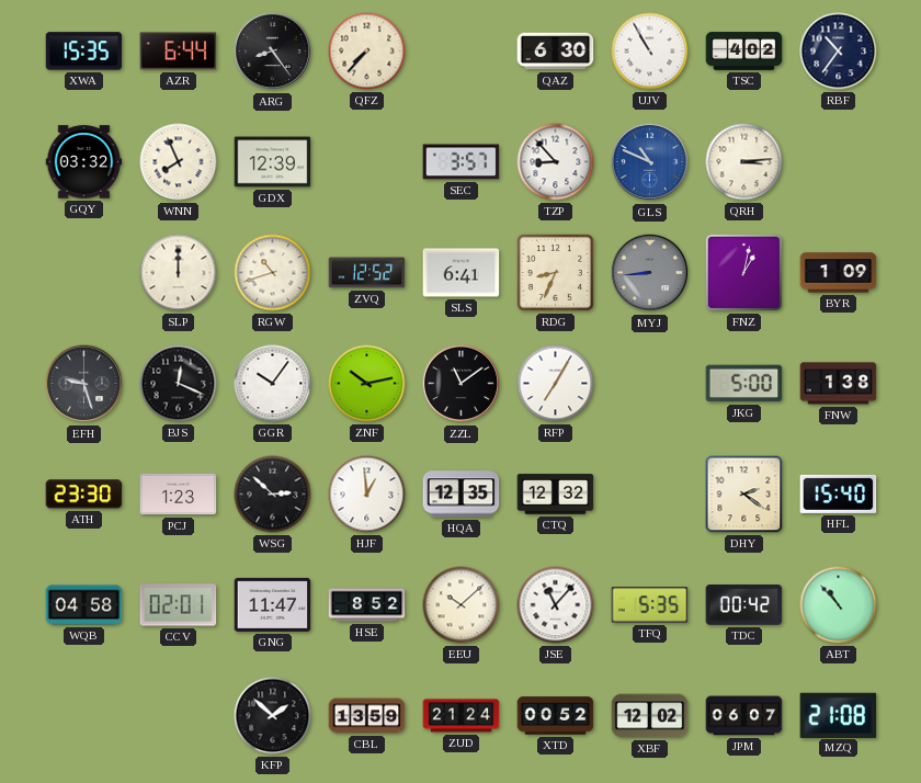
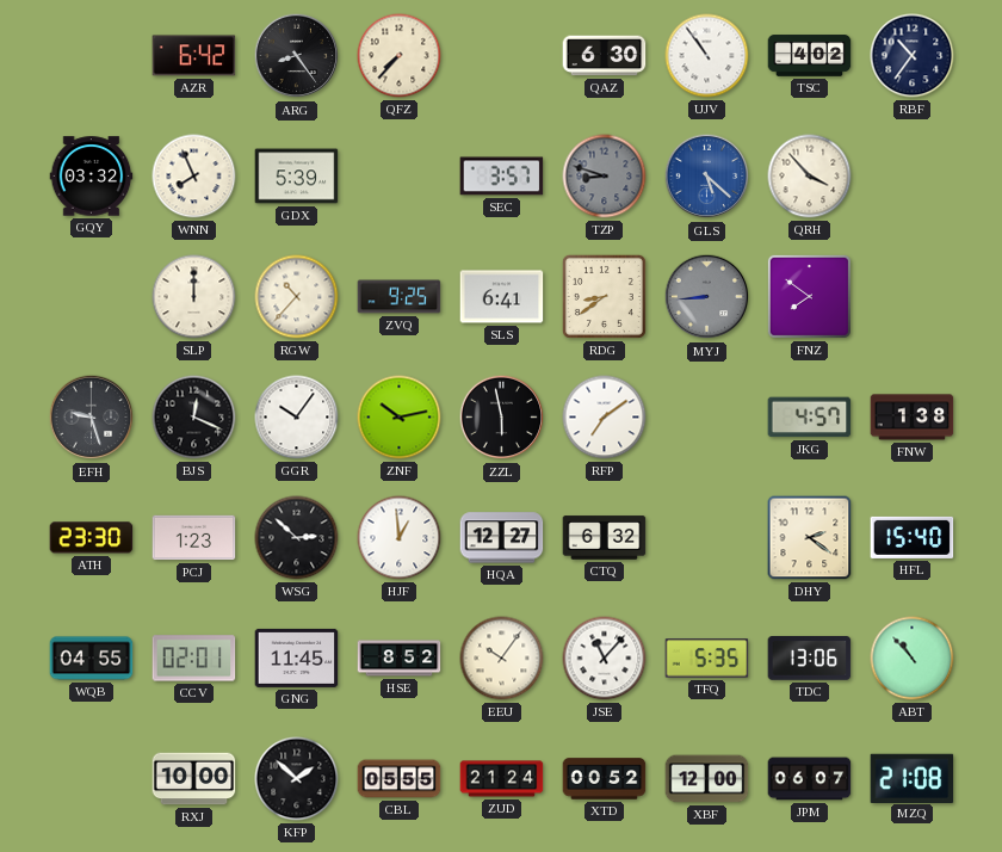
XWA: 15:35 -> none
AZR: 6:44 -> 6:42
UJV: 10:55 -> 10:54
GDX: 12:39 -> 5:39
TZP: 8:53 -> 8:48
TZP dial: white -> grey
GLS: 10:49 -> 5:22
QRH: 3:14 -> 3:53
RGW: 10:42 -> 10:37
ZVQ: 12:52 -> 9:25
RDG: 8:34 -> 8:39
FNZ: 1:02 -> 7:51
BYR: 1:09 -> none
ZZL: 11:09 -> 5:58
RFP: 7:05 -> 7:09
JKG: 5:00 -> 4:57
HQA: 12:35 -> 12:27
CTQ: 12:32 -> 6:32
WQB: 04:58 -> 04:55
GNG: 11:47 -> 11:45
EEU: 10:08 -> 10:06
TDC: 00:42 -> 13:06
RXJ: none -> 10:00
CBL: 13:59 -> 05:55
XBF: 12:02 -> 12:00
